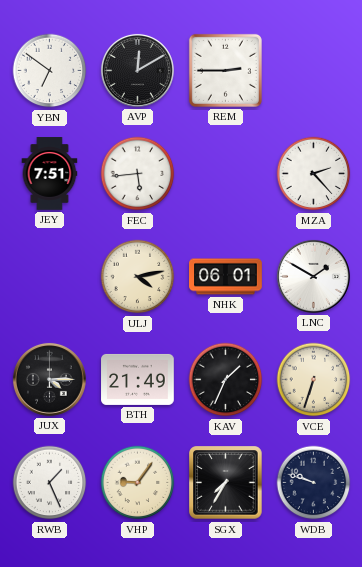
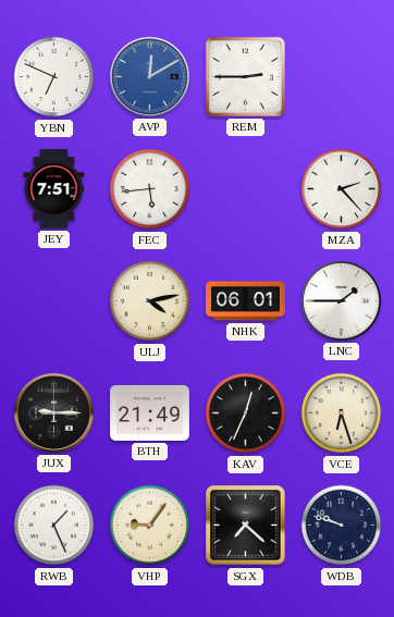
YBN: 6:51 -> 6:49
AVP dial: black -> blue
LNC: 1:50 -> 1:45
JUX: 4:15 -> 9:15
KAV: 1:34 -> 12:34
VCE: 6:33 -> 6:27
SGX: 7:35 -> 7:22
